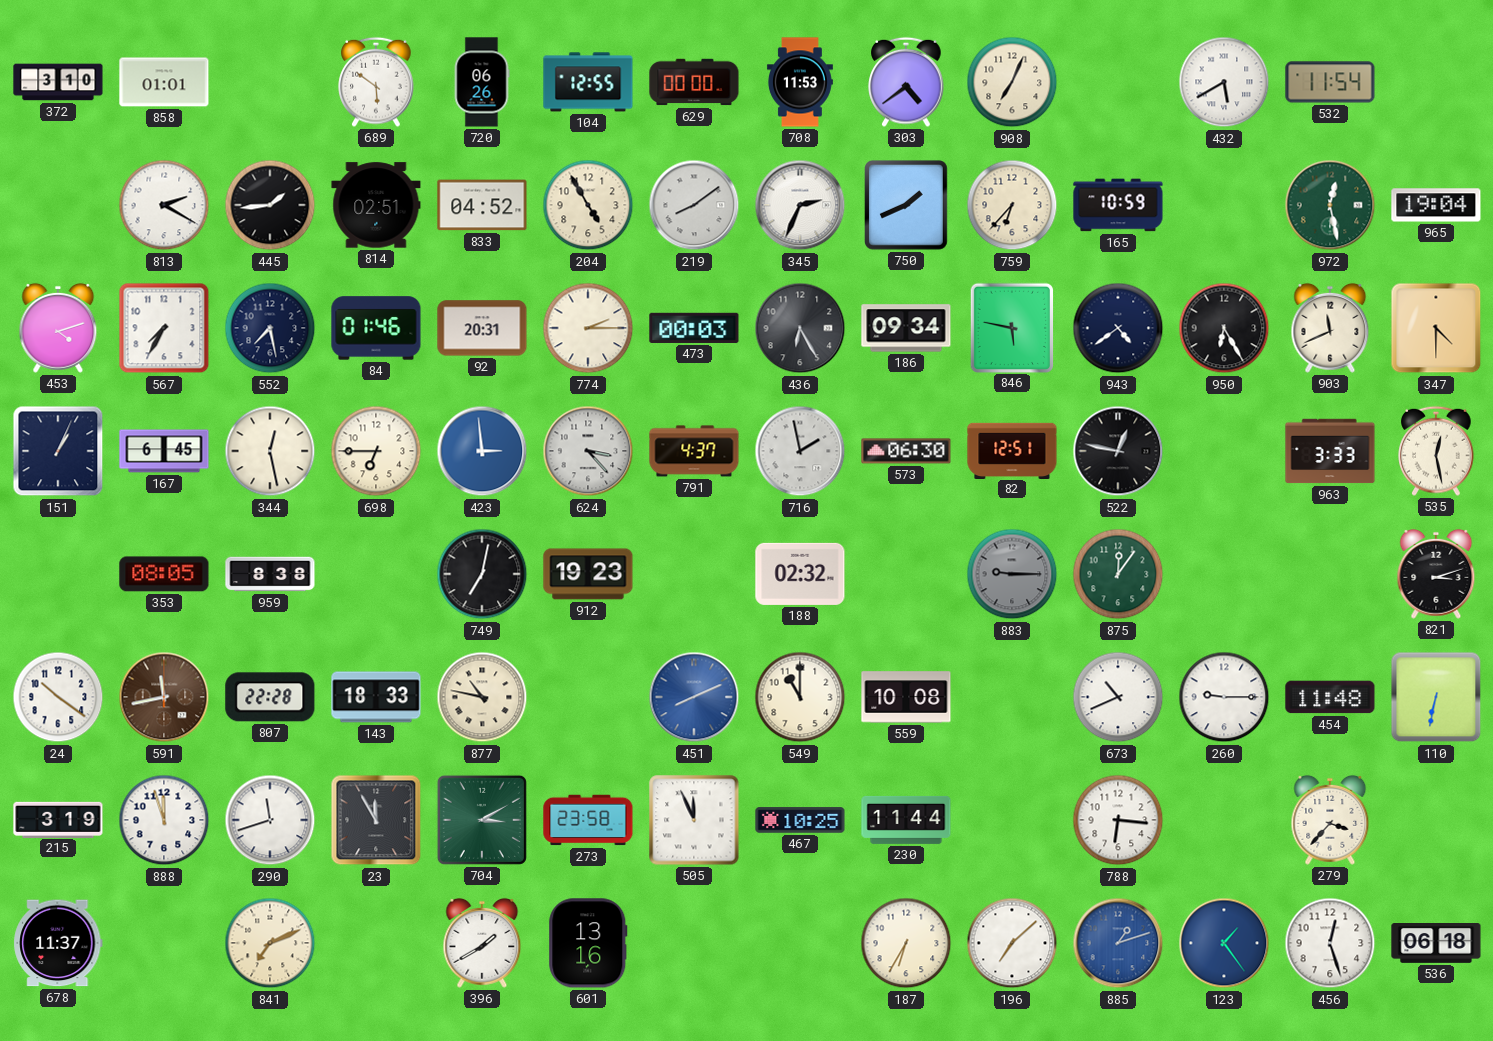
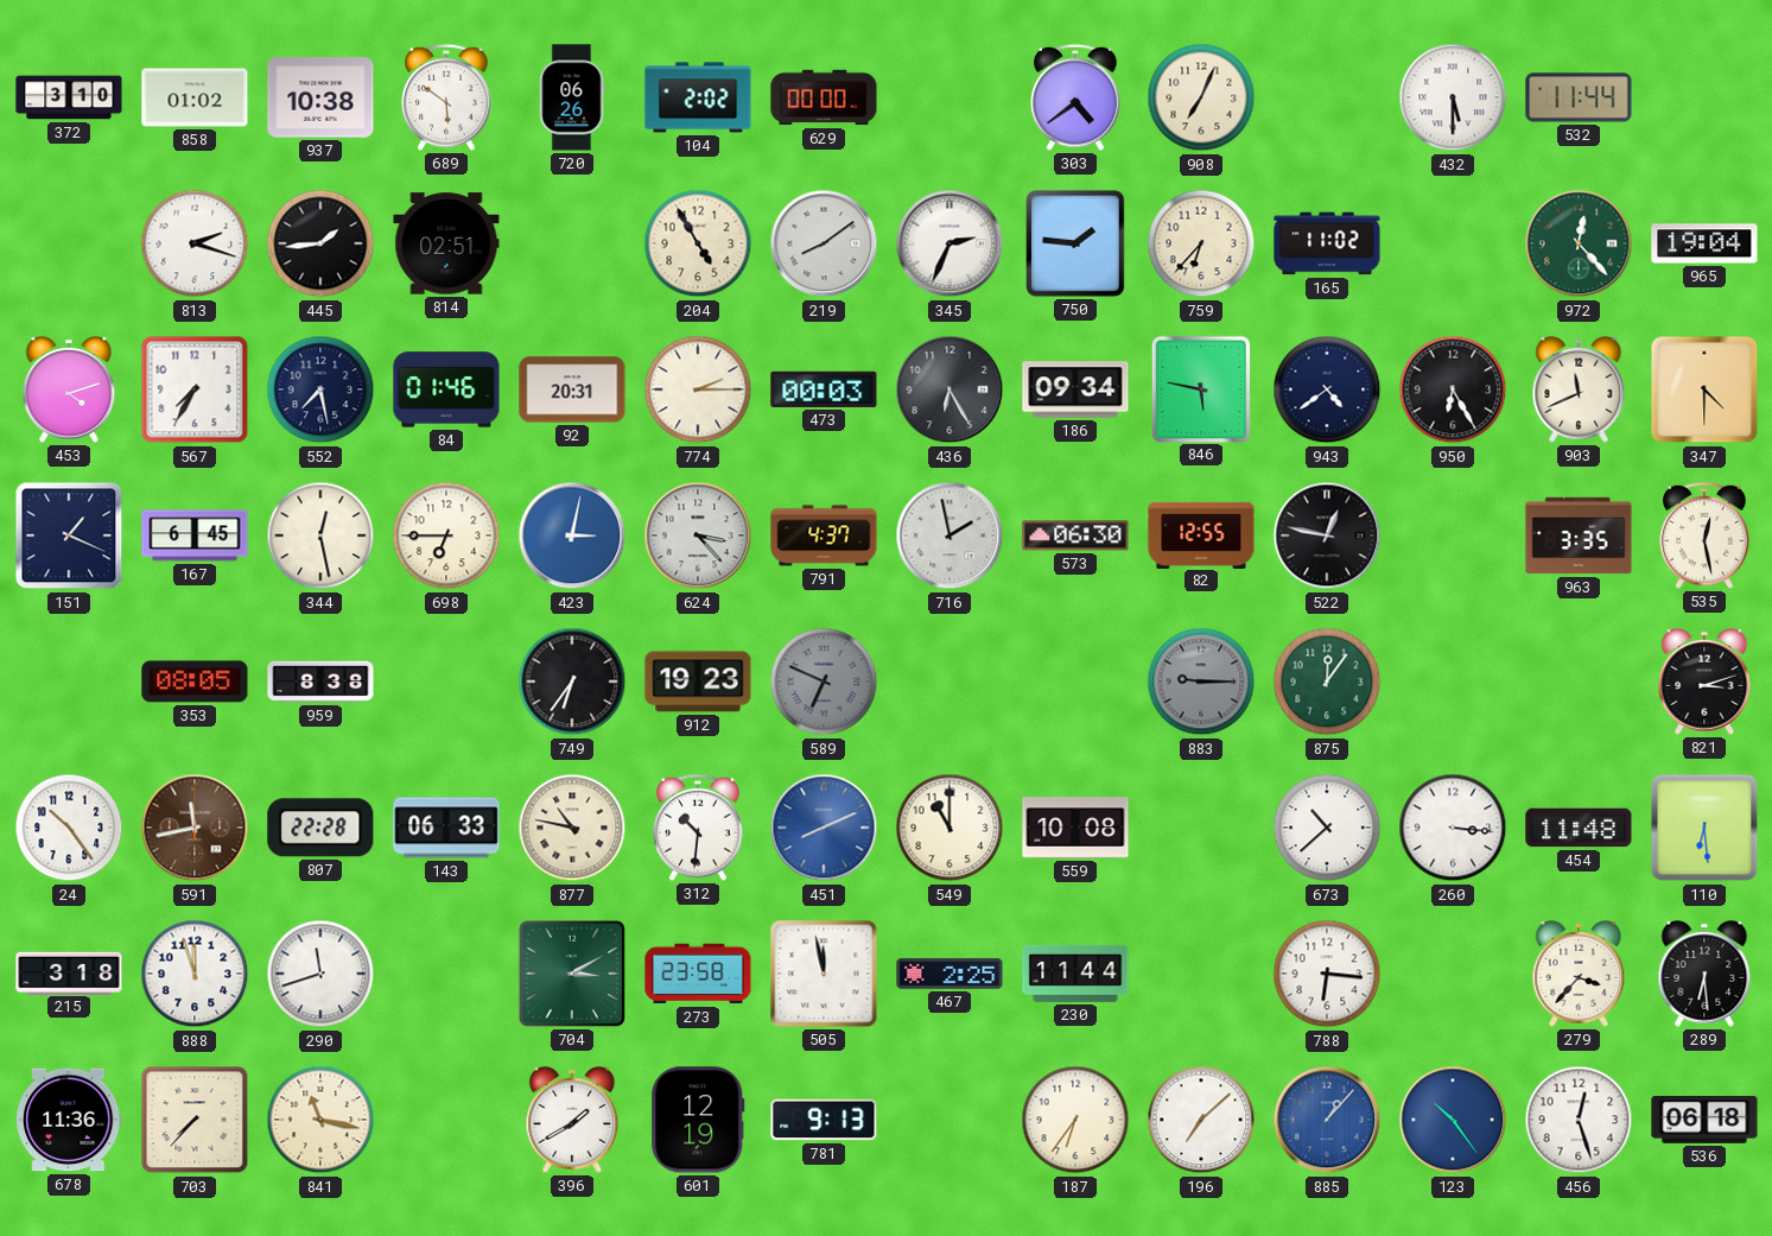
858: 01:01 -> 01:02
937: none -> 10:38
104: 12:55 -> 2:02
708: 11:53 -> none
432: 5:40 -> 5:30
532: 11:54 -> 11:44
813: 2:20 -> 2:18
833: 04:52 -> none
750: 1:41 -> 1:46
165: 10:59 -> 11:02
972: 12:28 -> 12:23
151: 1:04 -> 1:19
423: 2:59 -> 3:02
82: 12:51 -> 12:55
963: 3:33 -> 3:35
749: 7:02 -> 6:36
589: none -> 6:49
188: 02:32 -> none
24: 10:21 -> 10:24
143: 18:33 -> 06:33
312: none -> 10:31
673: 10:41 -> 10:38
260: 9:15 -> 3:16
110: 6:32 -> 6:29
215: 3:19 -> 3:18
23: 11:55 -> none
505: 11:56 -> 11:58
467: 10:25 -> 2:25
289: none -> 6:29
678: 11:37 -> 11:36
703: none -> 7:37
841: 7:11 -> 11:17
601: 13:16 -> 12:19
781: none -> 9:13
187: 6:35 -> 6:36
885: 1:12 -> 1:07
123: 1:24 -> 10:24
